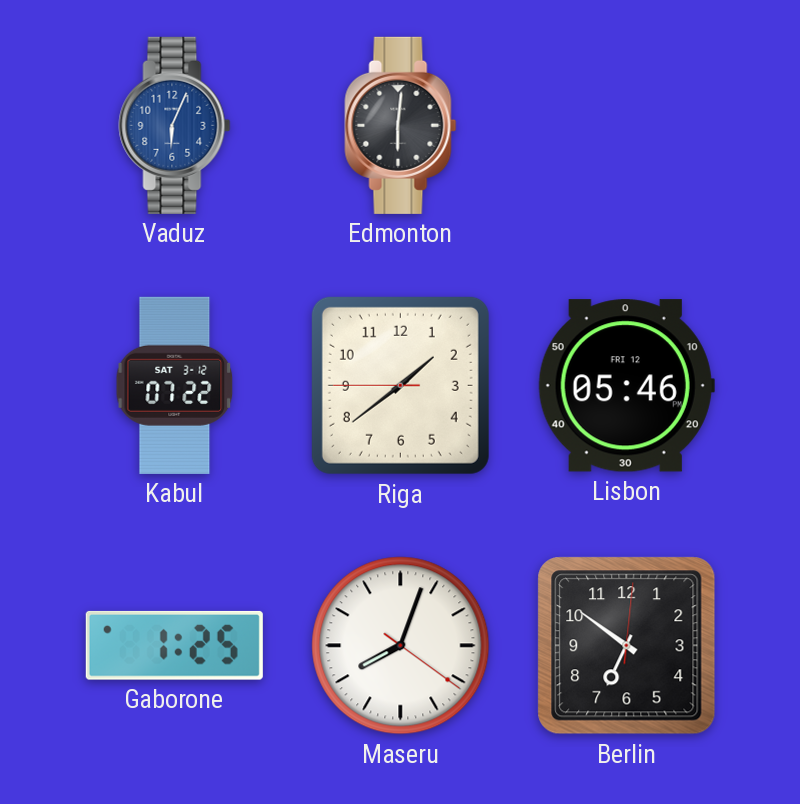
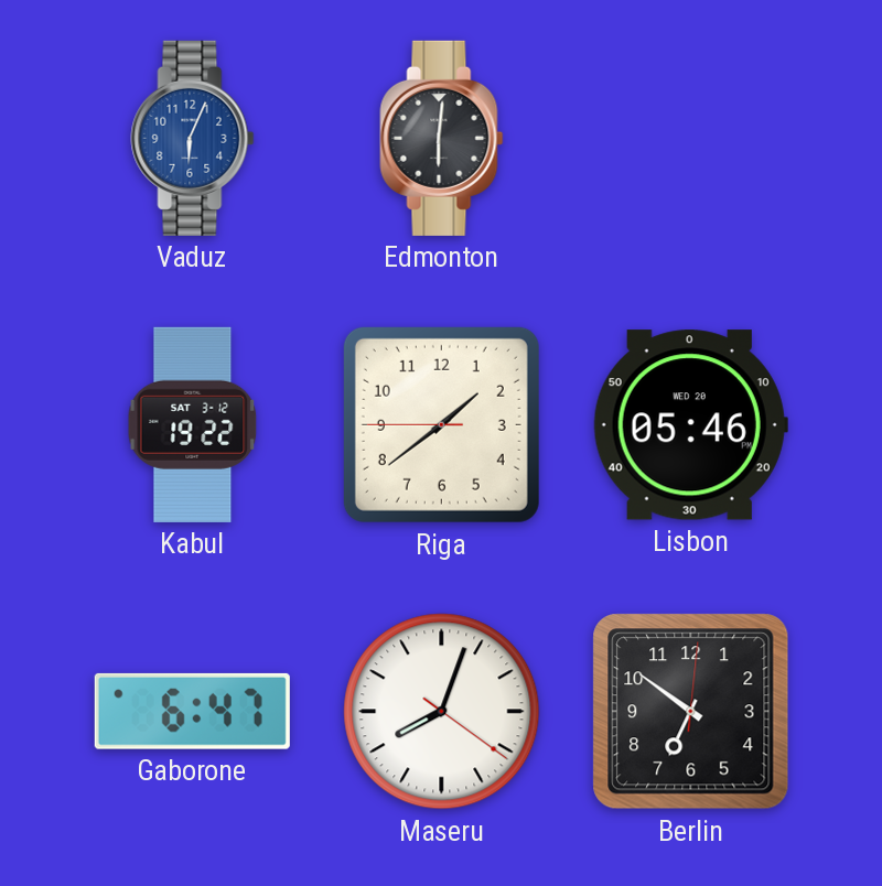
Kabul: 07:22 -> 19:22
Lisbon date: FRI 12 -> WED 20
Gaborone: 1:25 -> 6:47
